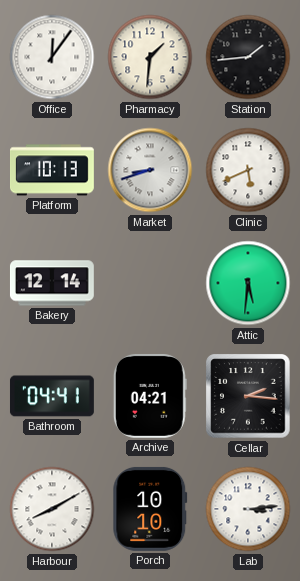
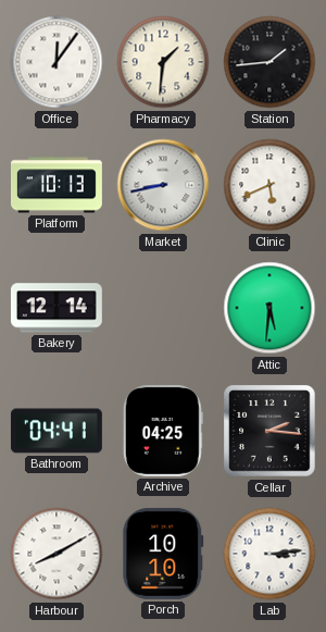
Market: 8:42 -> 8:43
Archive: 04:21 -> 04:25
